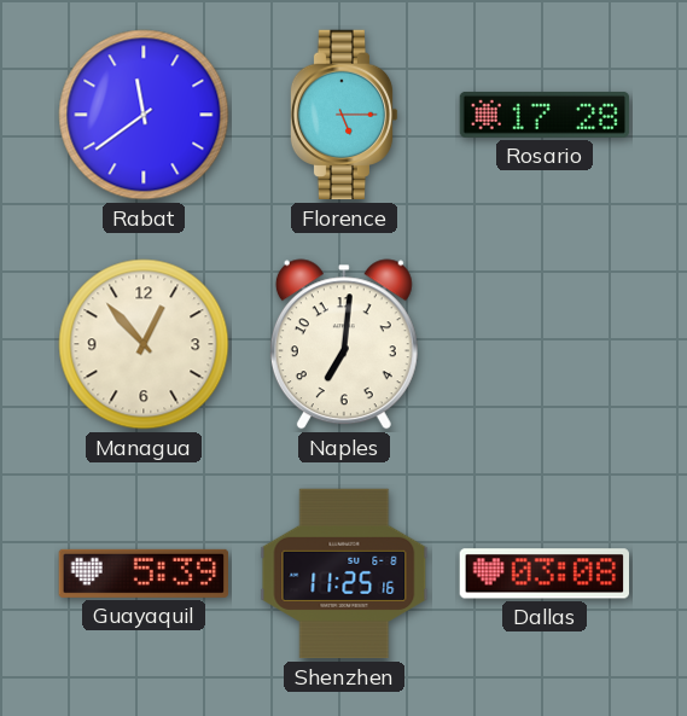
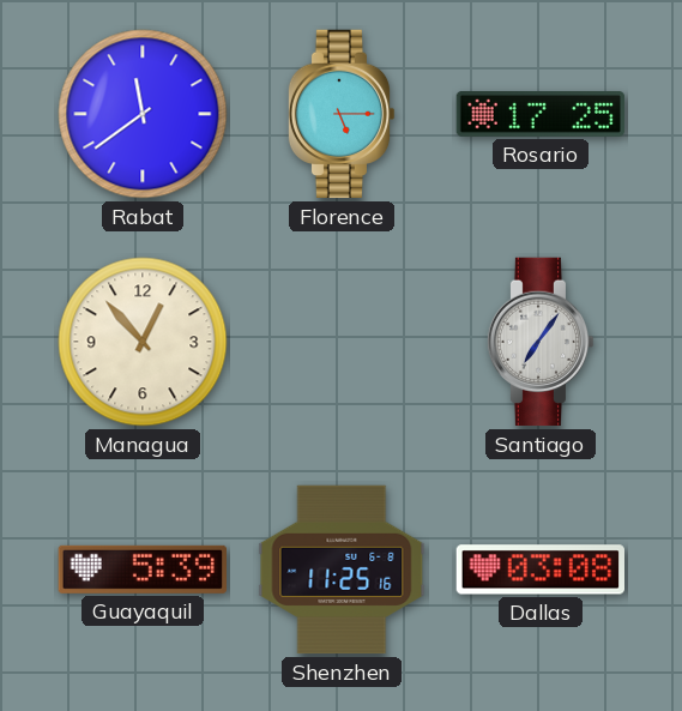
Rosario: 17:28 -> 17:25
Naples: 7:01 -> none
Santiago: none -> 7:06
